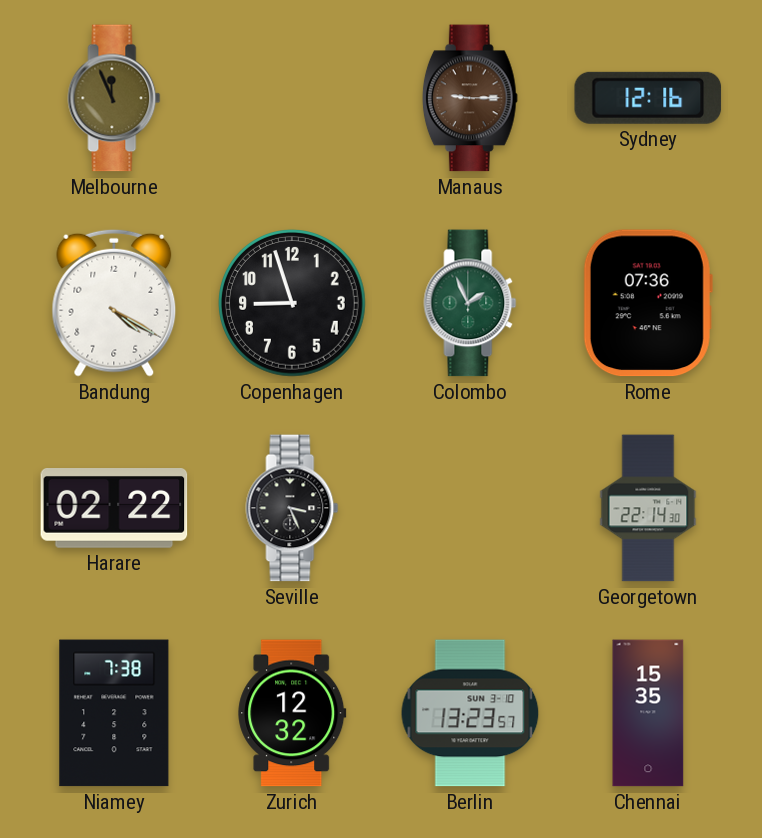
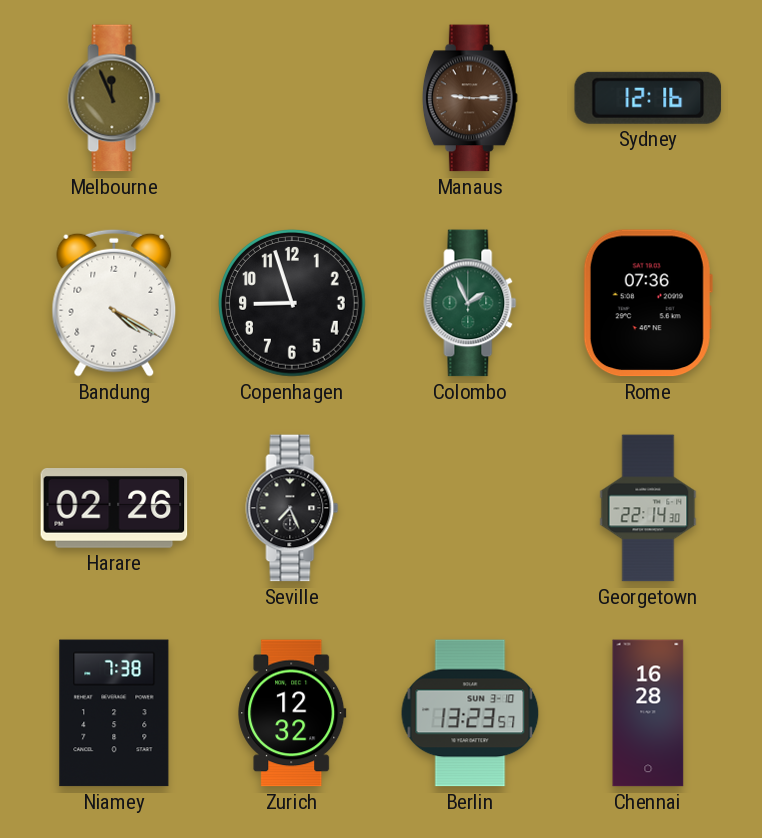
Harare: 02:22 -> 02:26
Seville: 3:26 -> 7:26
Chennai: 15:35 -> 16:28
